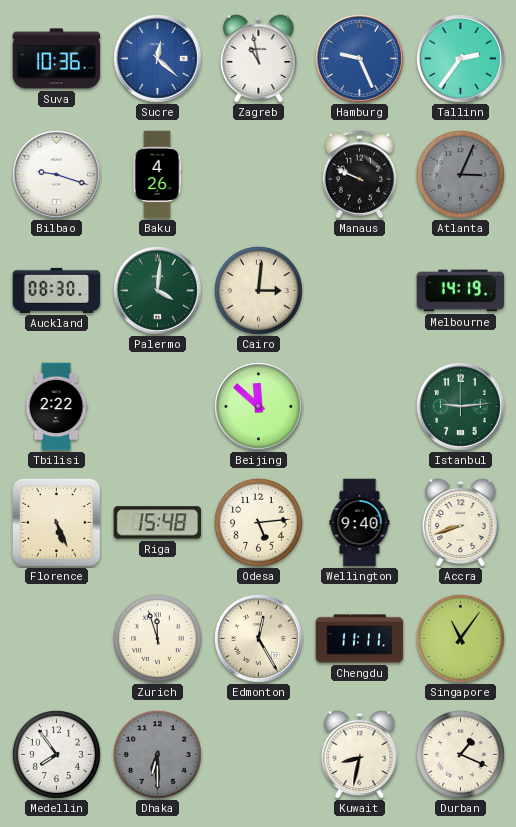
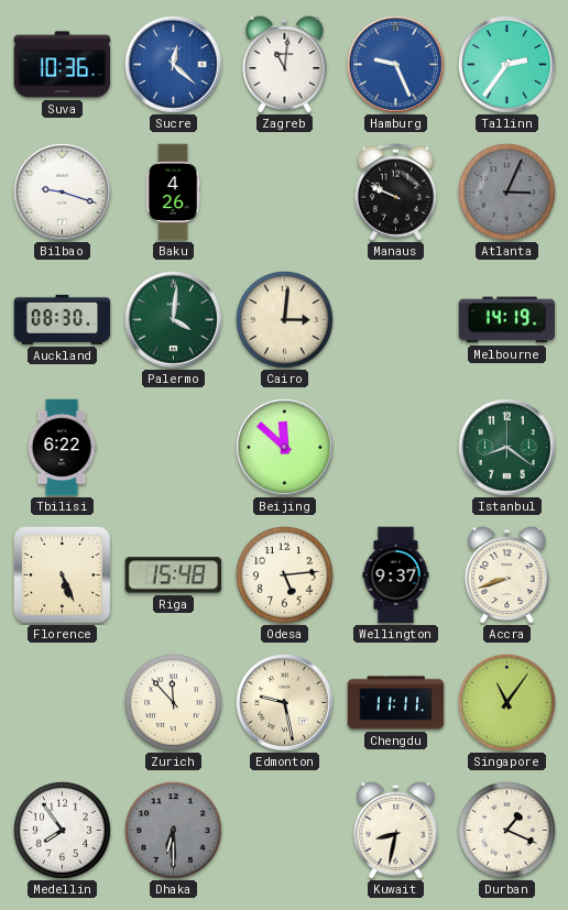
Zagreb: 10:58 -> 11:01
Tbilisi: 2:22 -> 6:22
Istanbul: 9:14 -> 8:21
Wellington: 9:40 -> 9:37
Zurich: 11:57 -> 11:53
Edmonton: 12:25 -> 9:28
